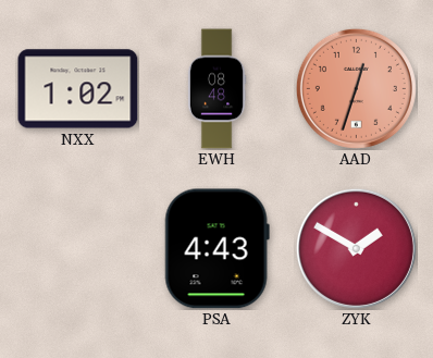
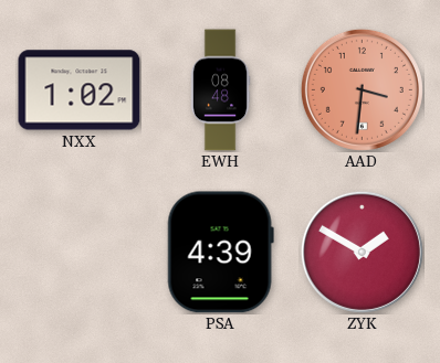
AAD: 12:33 -> 3:31
PSA: 4:43 -> 4:39
